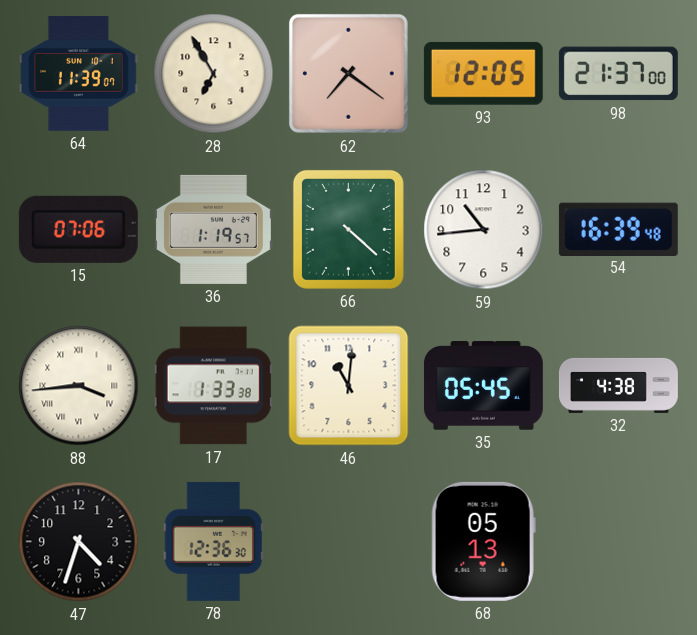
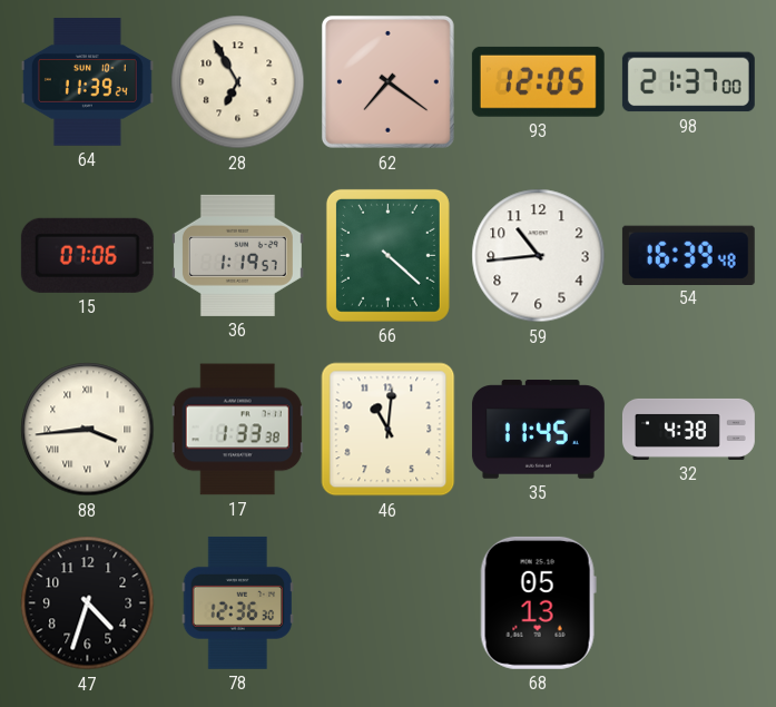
64: 11:39:07 -> 11:39:24
35: 05:45 -> 11:45
